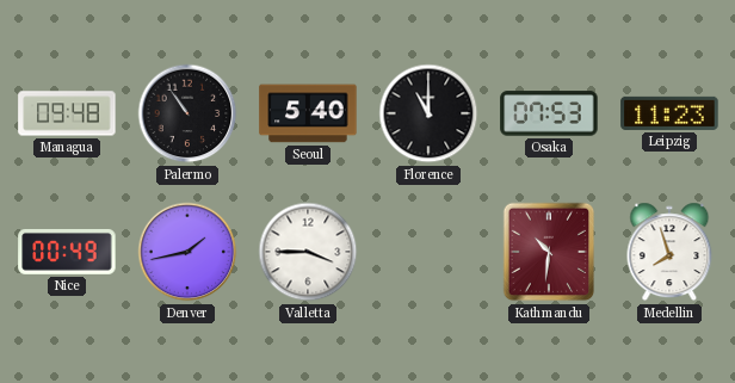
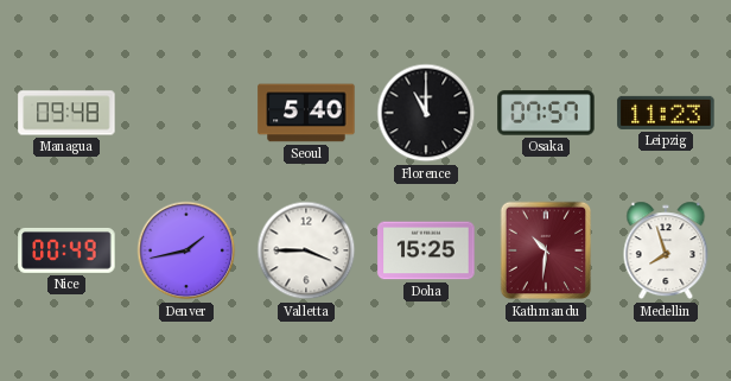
Palermo: 10:54 -> none
Osaka: 07:53 -> 07:57
Doha: none -> 15:25
